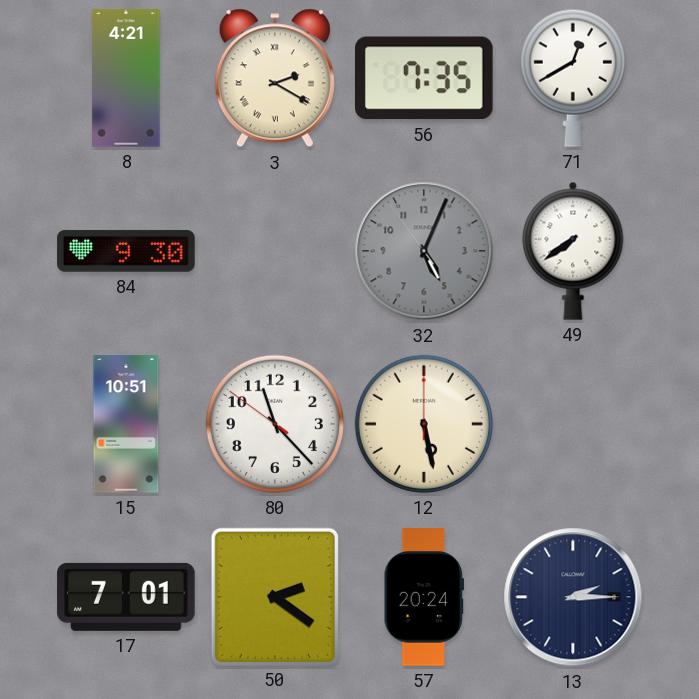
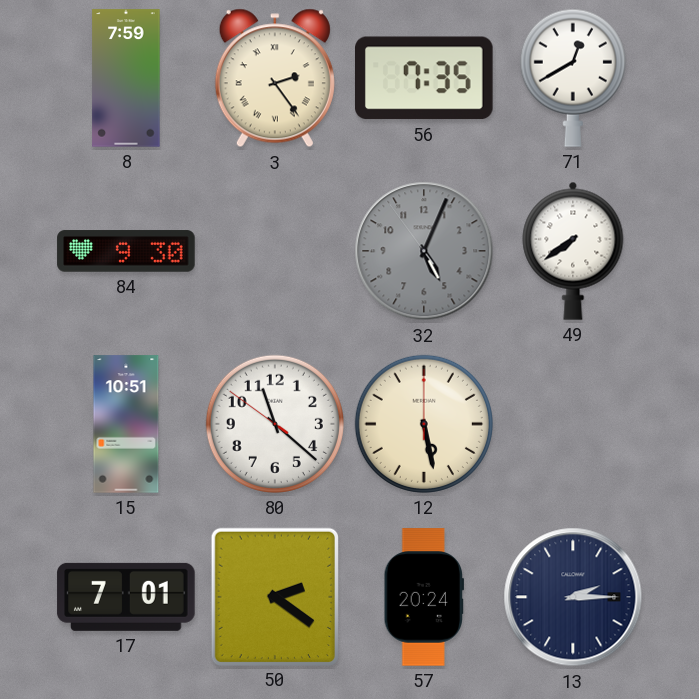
8: 4:21 -> 7:59
3: 2:20 -> 2:24
80: 11:22 -> 11:21
